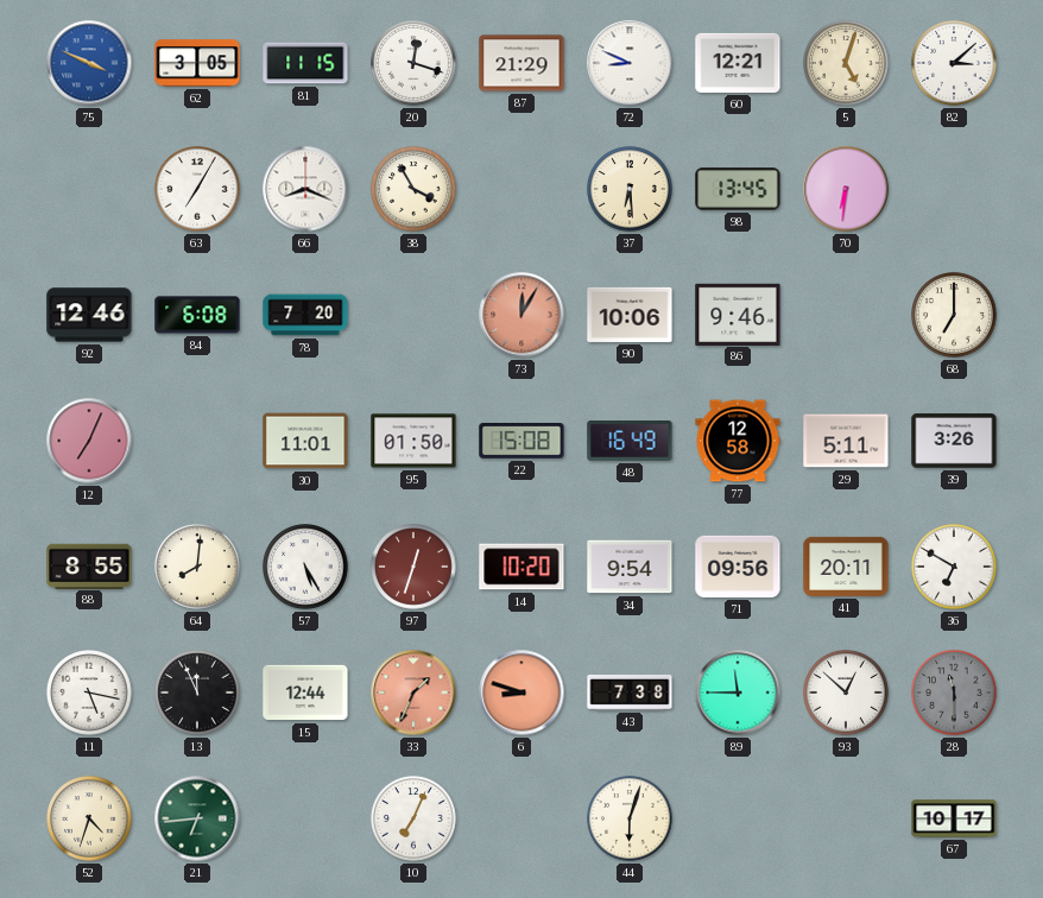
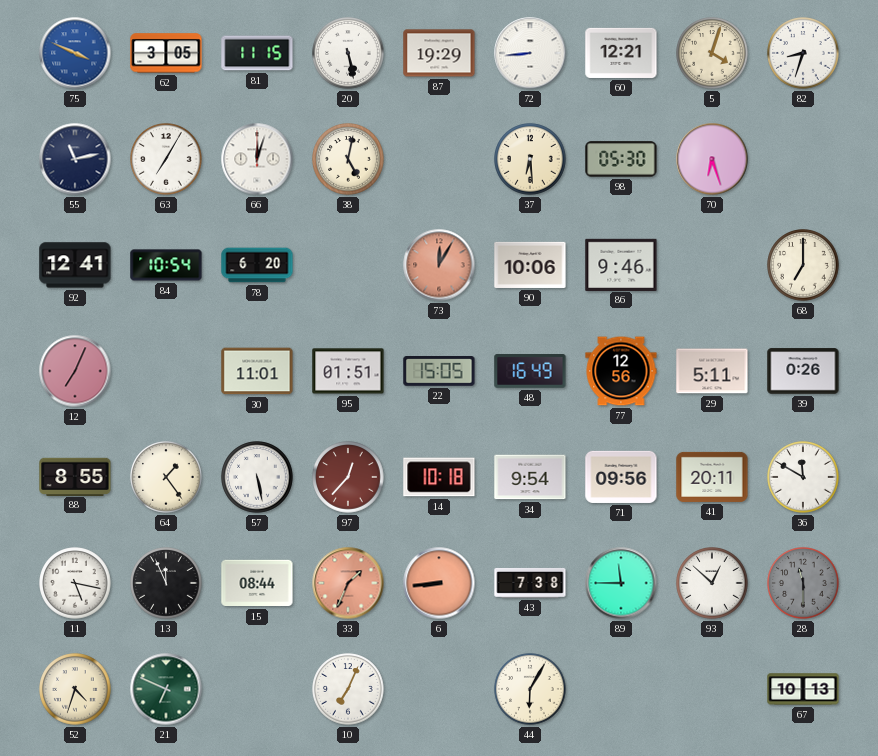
20: 12:18 -> 5:28
87: 21:29 -> 19:29
72: 8:49 -> 8:44
5: 5:03 -> 4:03
82: 3:08 -> 8:33
55: none -> 11:13
66: 8:19 -> 12:03
38: 3:55 -> 5:02
98: 13:45 -> 05:30
70: 6:31 -> 6:27
92: 12:46 -> 12:41
84: 6:08 -> 10:54
78: 7:20 -> 6:20
95: 01:50 -> 01:51
22: 15:08 -> 15:05
77: 12:58 -> 12:56
39: 3:26 -> 0:26
64: 8:01 -> 1:24
57: 5:25 -> 5:28
97: 12:33 -> 12:37
14: 10:20 -> 10:18
36: 6:50 -> 11:50
15: 12:44 -> 08:44
6: 8:48 -> 8:44
21: 6:44 -> 6:49
44: 6:03 -> 6:05
67: 10:17 -> 10:13
